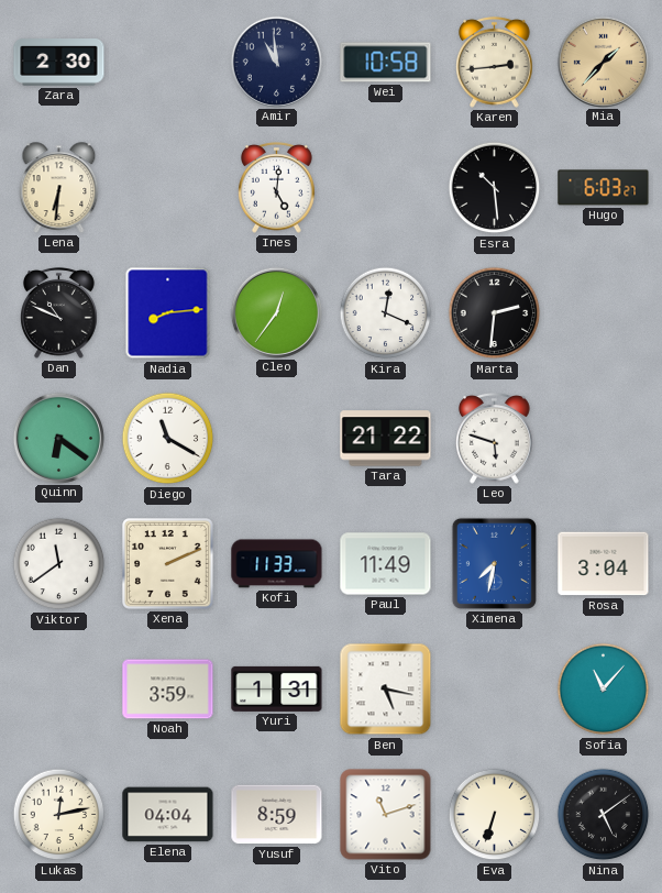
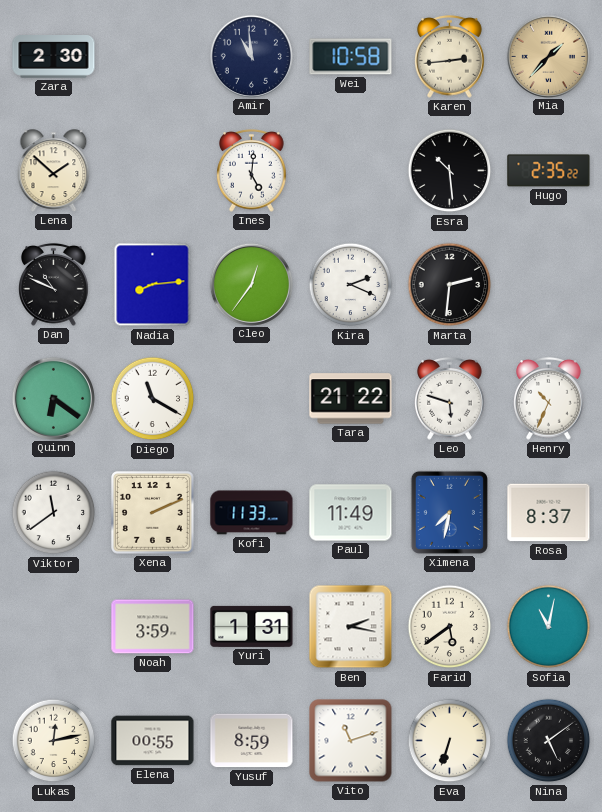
Lena: 6:31 -> 1:52
Hugo: 6:03 -> 2:35
Kira: 12:19 -> 2:19
Henry: none -> 10:34
Rosa: 3:04 -> 8:37
Ben: 5:17 -> 2:17
Farid: none -> 5:39
Sofia: 11:07 -> 11:02
Elena: 04:04 -> 00:55
